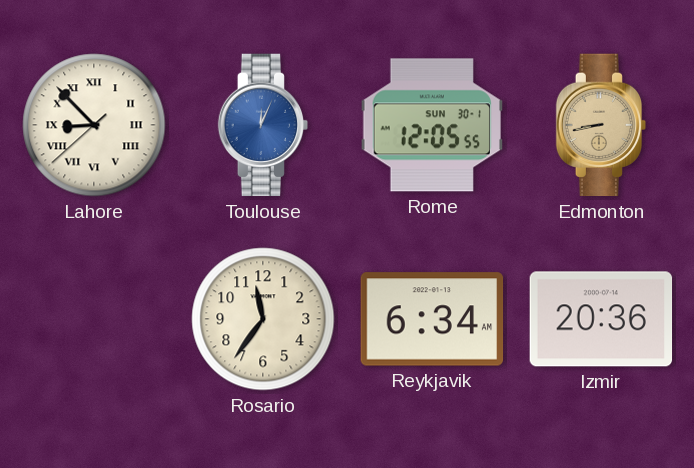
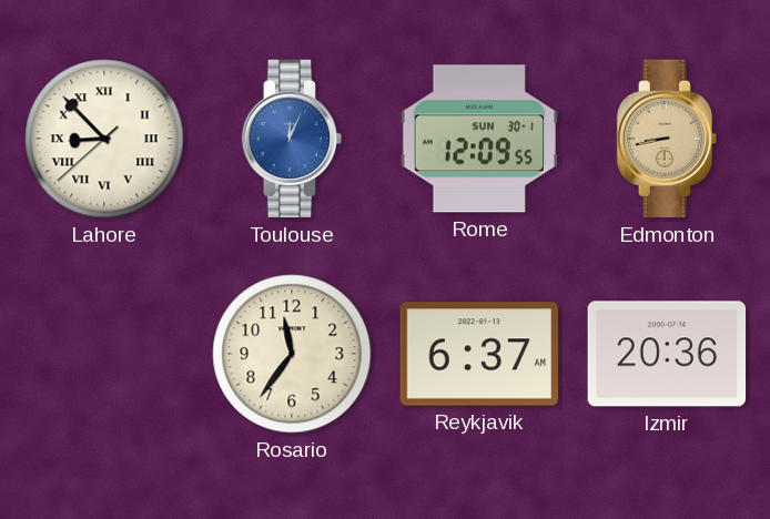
Rome: 12:05 -> 12:09
Reykjavik: 6:34 -> 6:37
